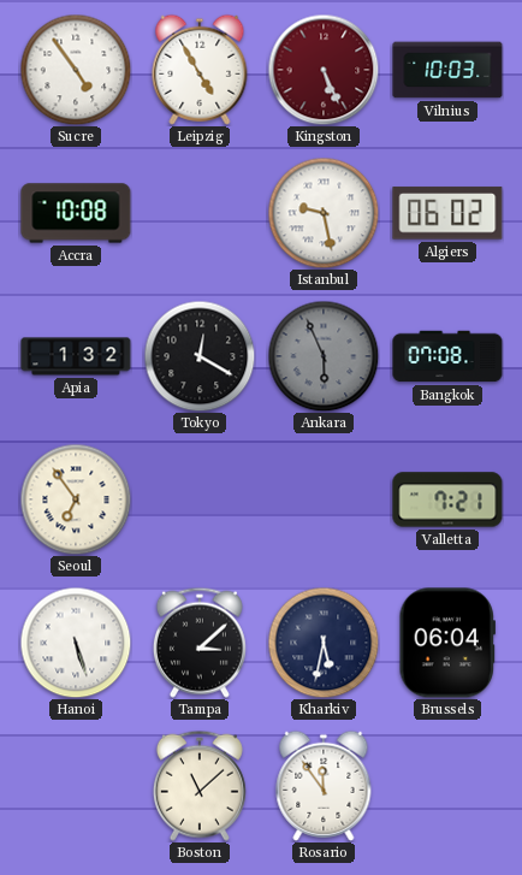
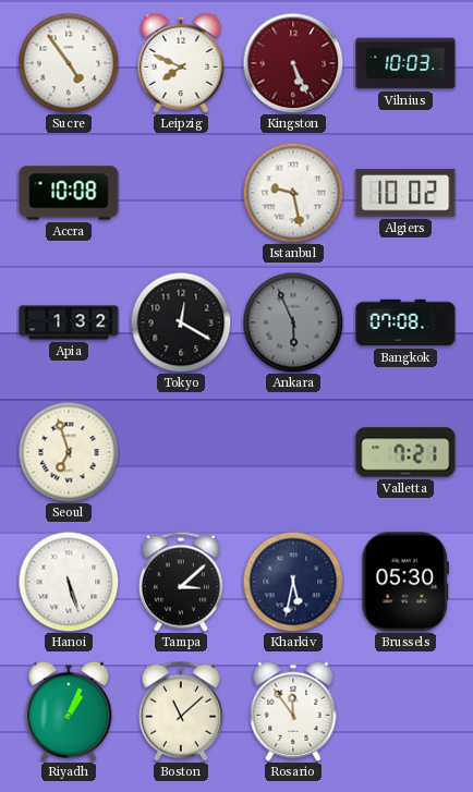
Leipzig: 4:55 -> 7:49
Algiers: 06:02 -> 10:02
Seoul: 6:54 -> 6:57
Brussels: 06:04 -> 05:30
Riyadh: none -> 1:04
